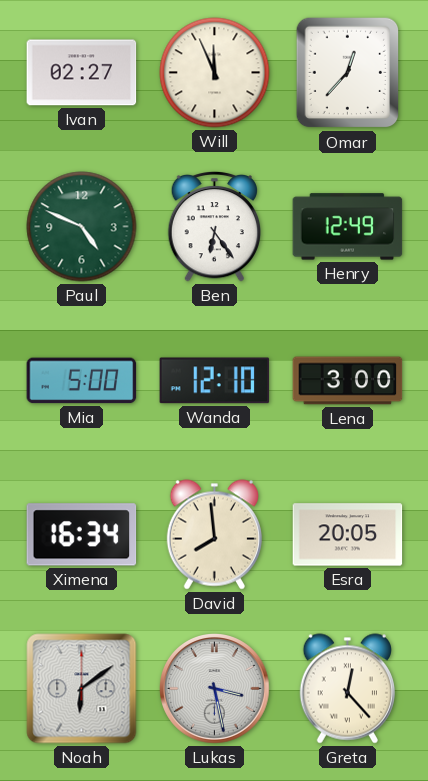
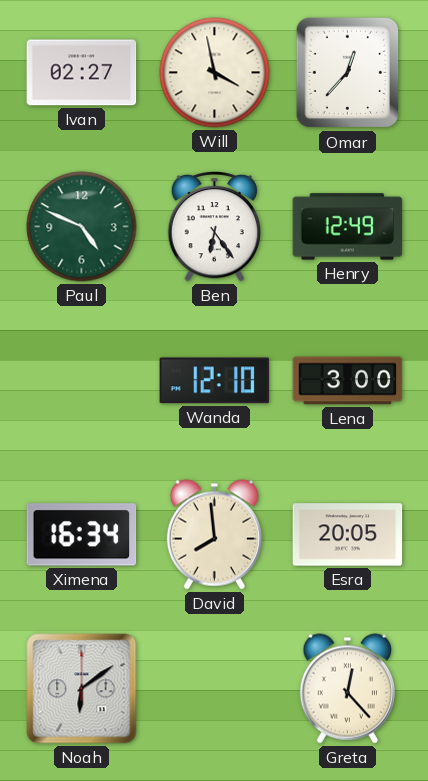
Will: 11:56 -> 3:58
Mia: 5:00 -> none
Lukas: 3:28 -> none
